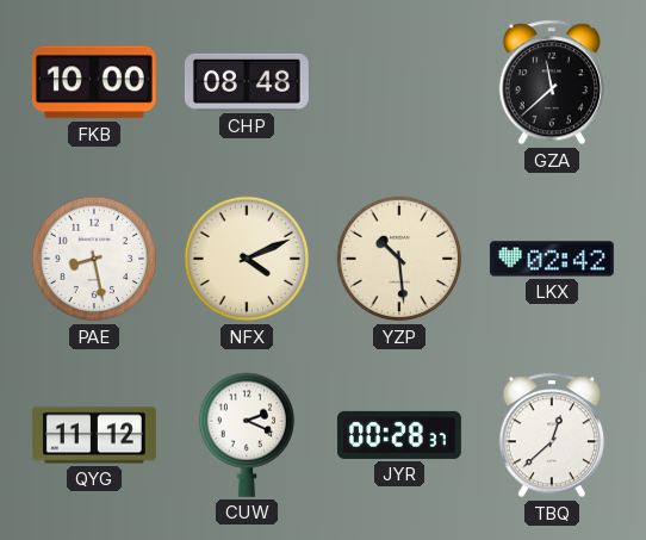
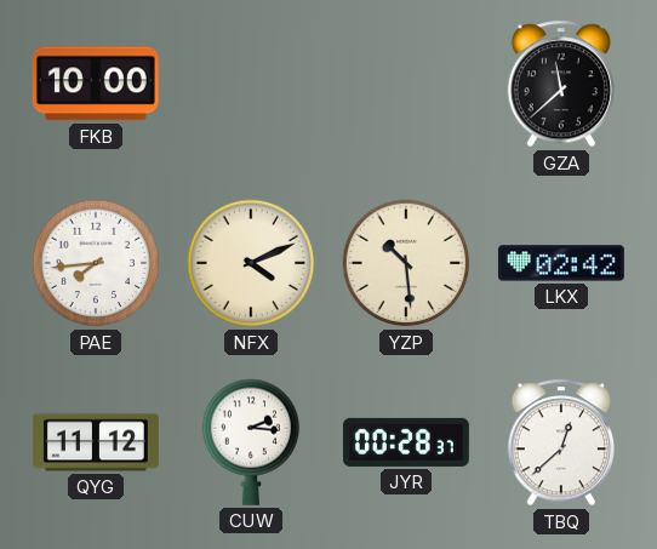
CHP: 08:48 -> none
PAE: 8:28 -> 7:44
CUW: 2:19 -> 2:16
